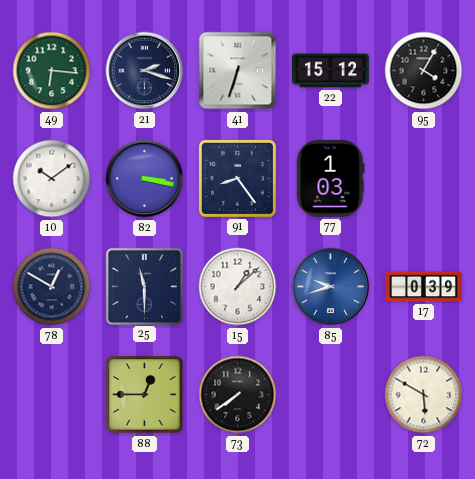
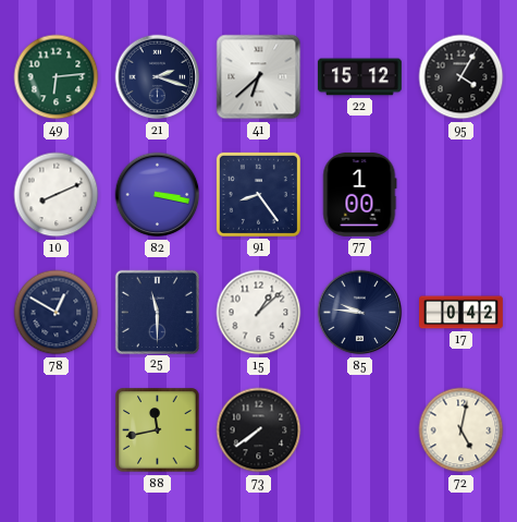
49: 6:16 -> 6:14
41: 6:33 -> 6:38
10: 10:09 -> 8:11
77: 1:03 -> 1:00
85: 9:42 -> 9:46
85 dial: blue -> navy
17: 0:39 -> 0:42
88: 12:45 -> 11:43
72: 5:50 -> 5:02
